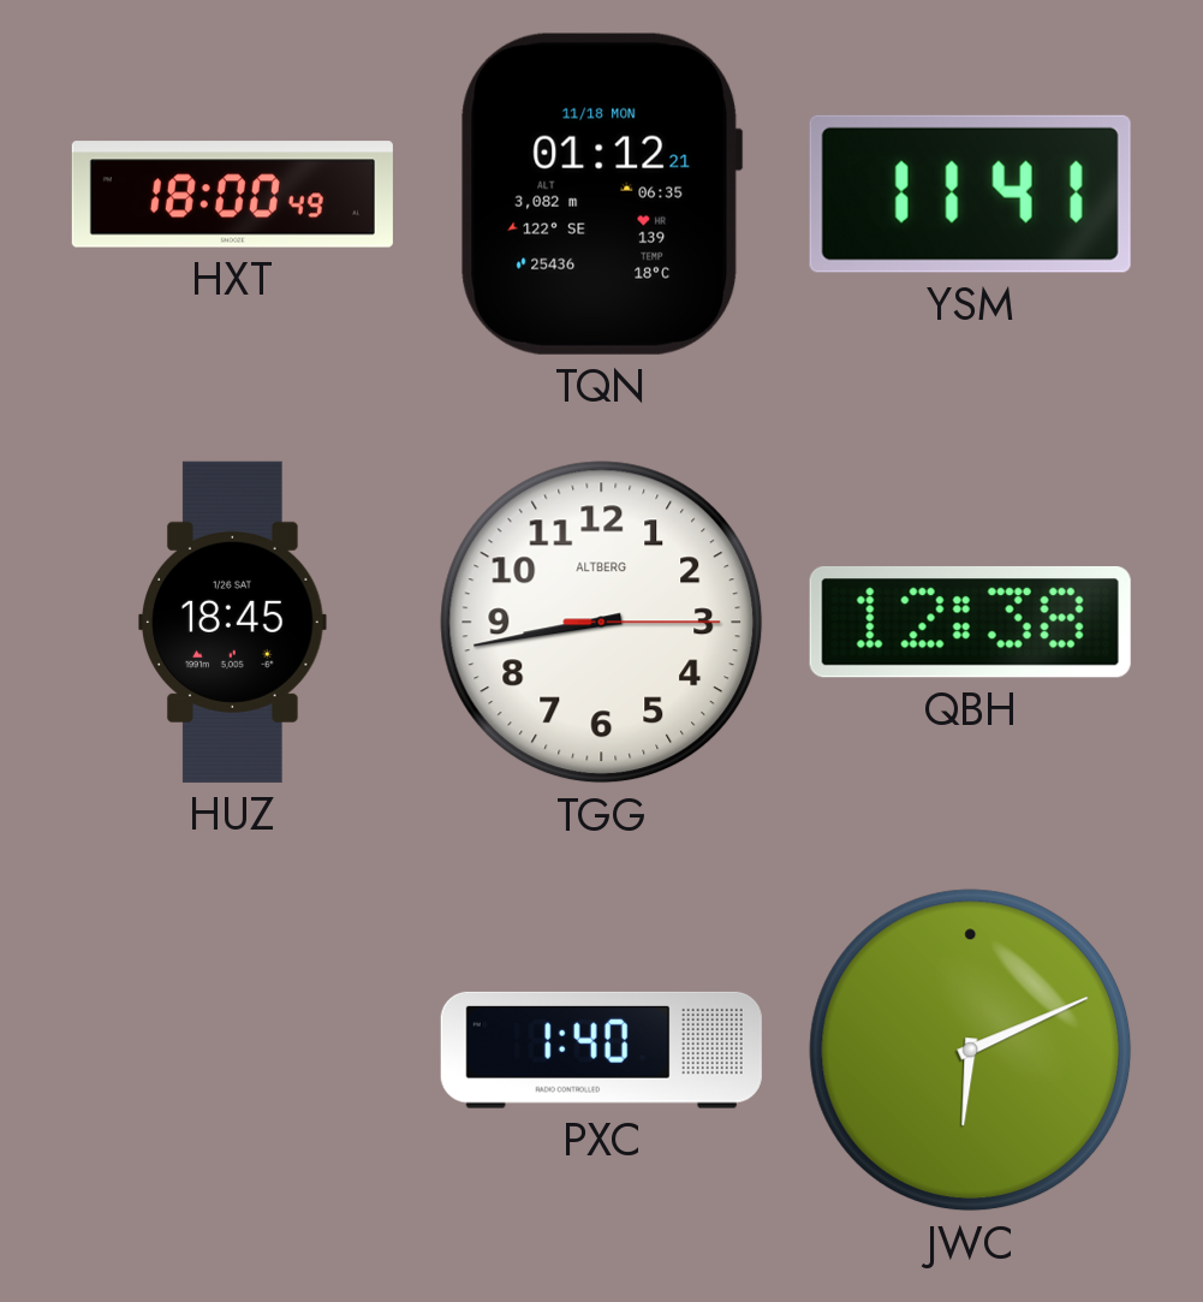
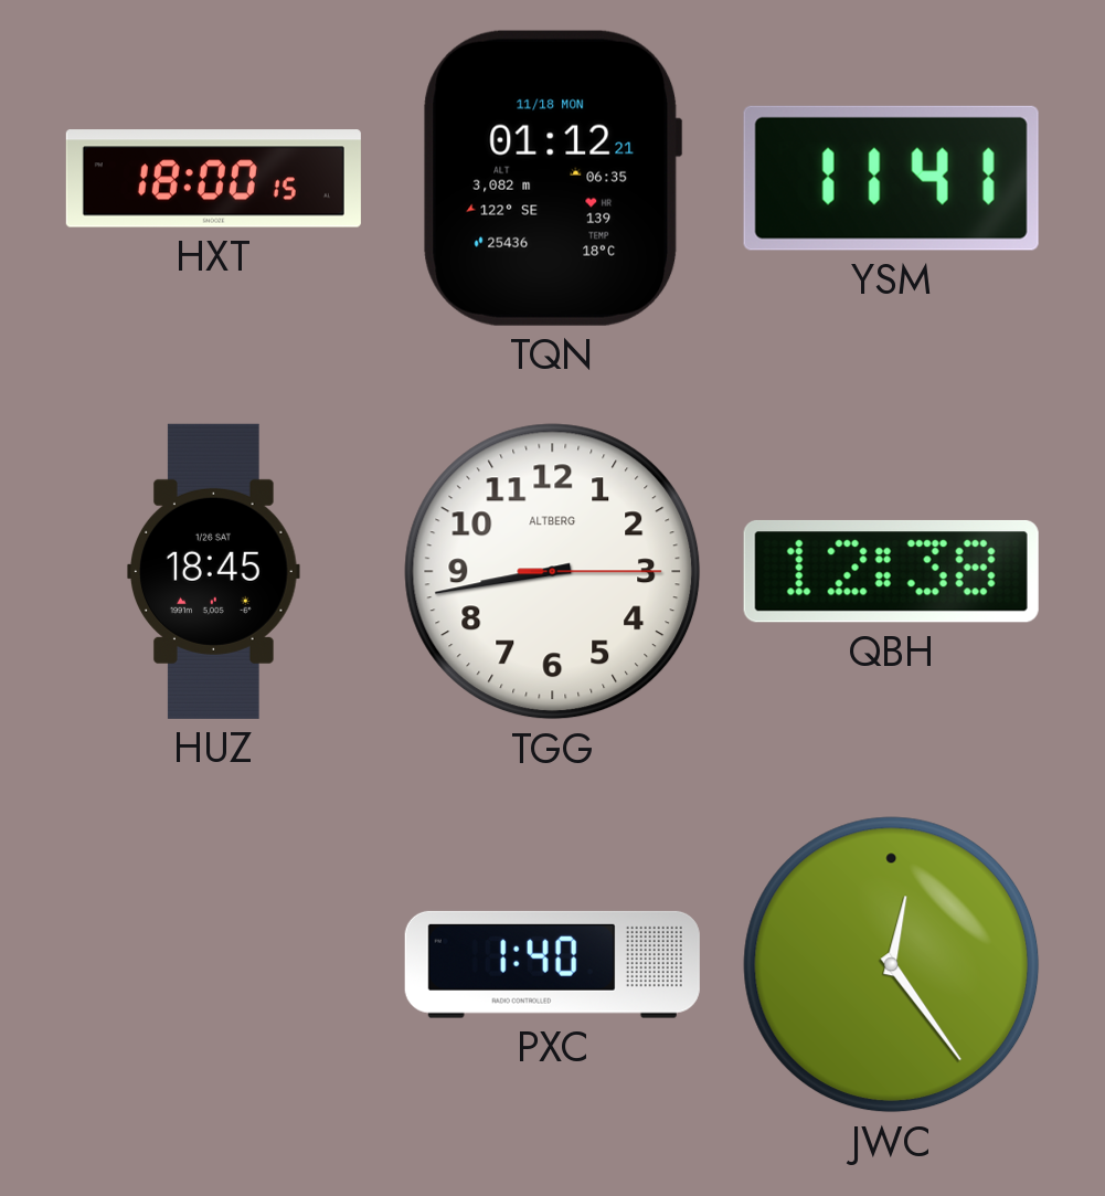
HXT: 18:00:49 -> 18:00:15
JWC: 6:11 -> 12:24
